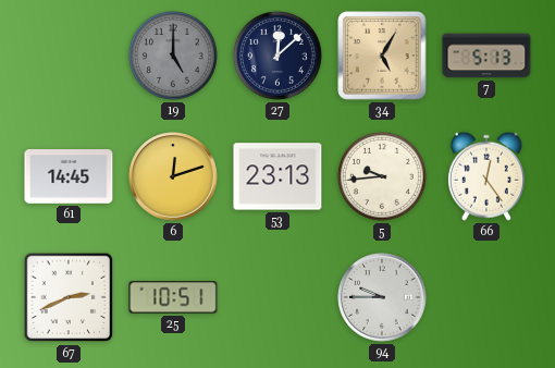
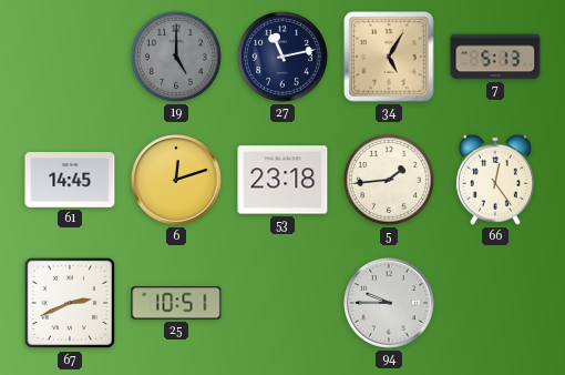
27: 12:08 -> 11:13
53: 23:13 -> 23:18
5: 9:44 -> 1:44
